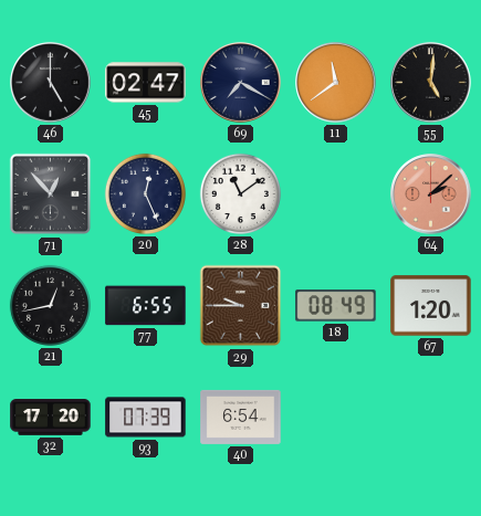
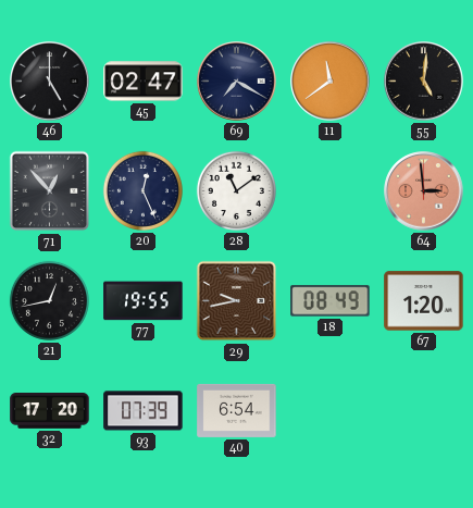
64: 2:08 -> 2:59
77: 6:55 -> 19:55
29: 9:45 -> 9:43
